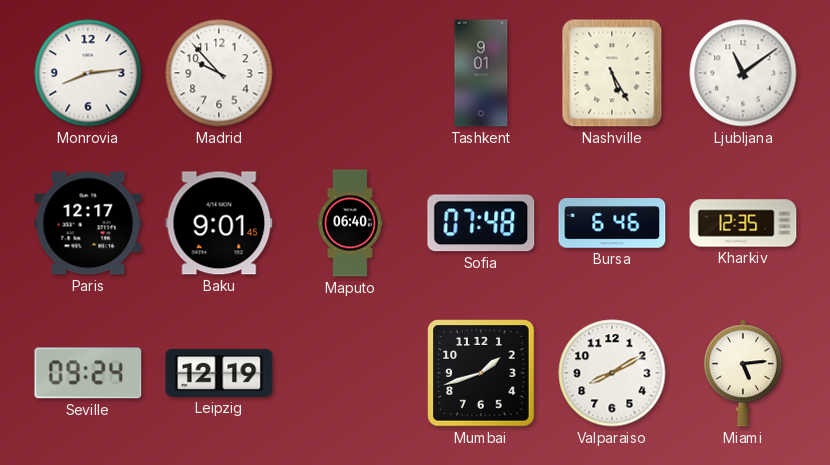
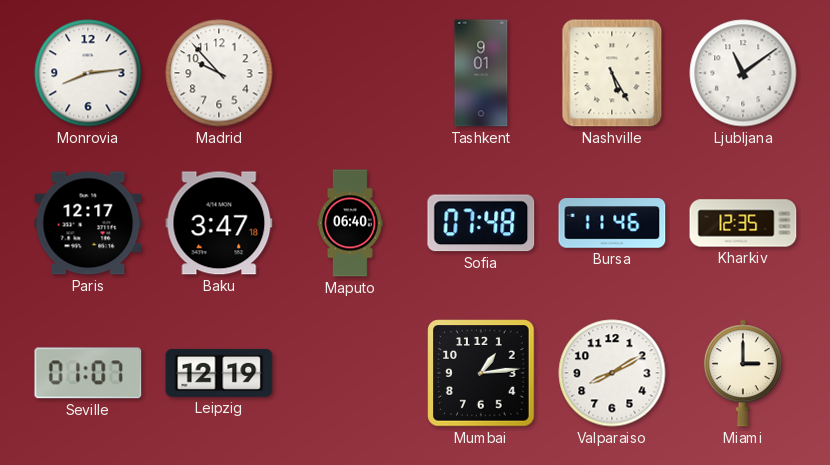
Baku: 9:01 -> 3:47
Bursa: 6:46 -> 11:46
Seville: 09:24 -> 01:07
Mumbai: 1:42 -> 1:14
Miami: 5:14 -> 3:00
